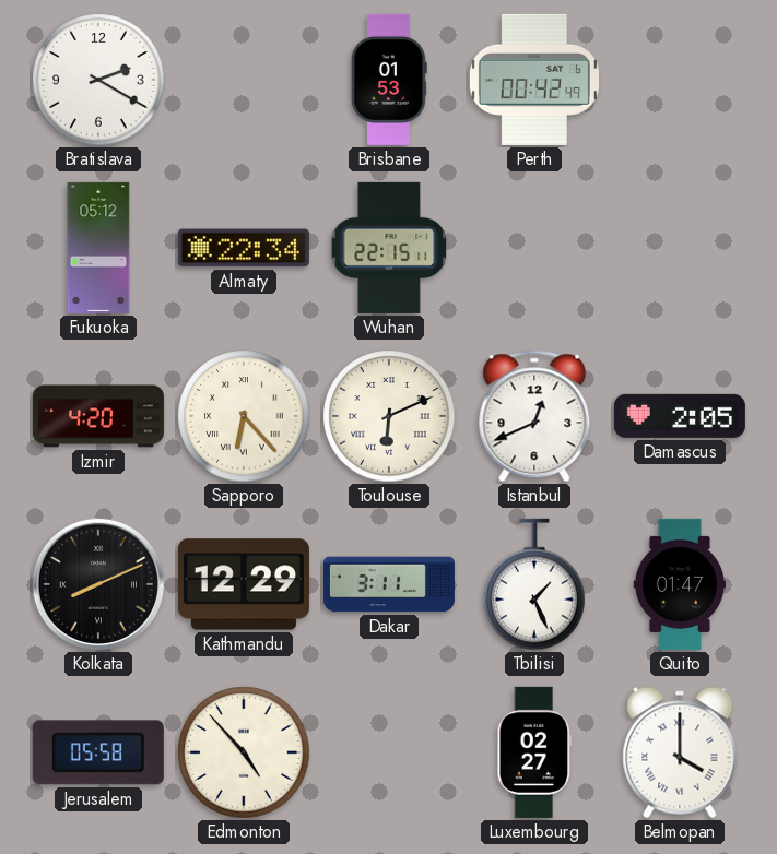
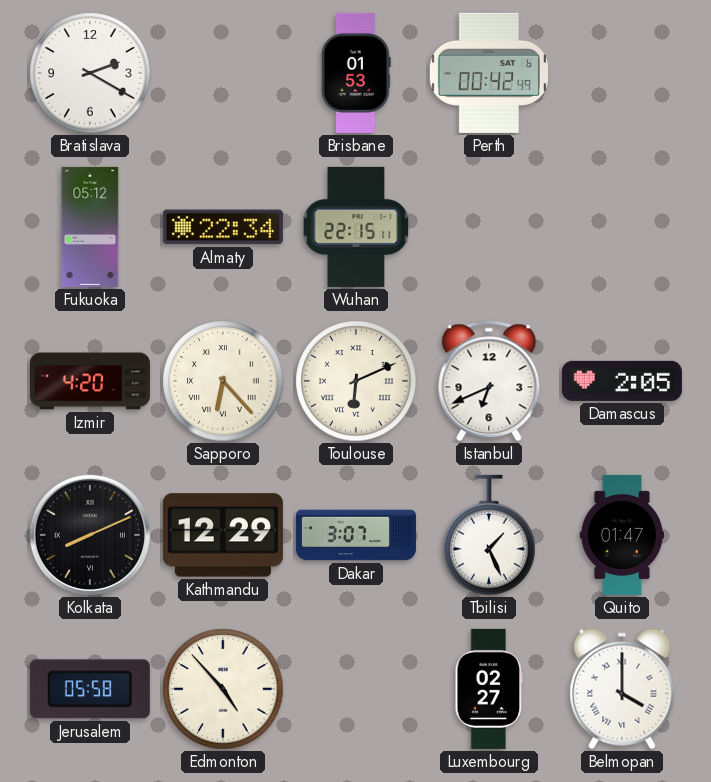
Istanbul: 12:41 -> 6:41
Dakar: 3:11 -> 3:07
